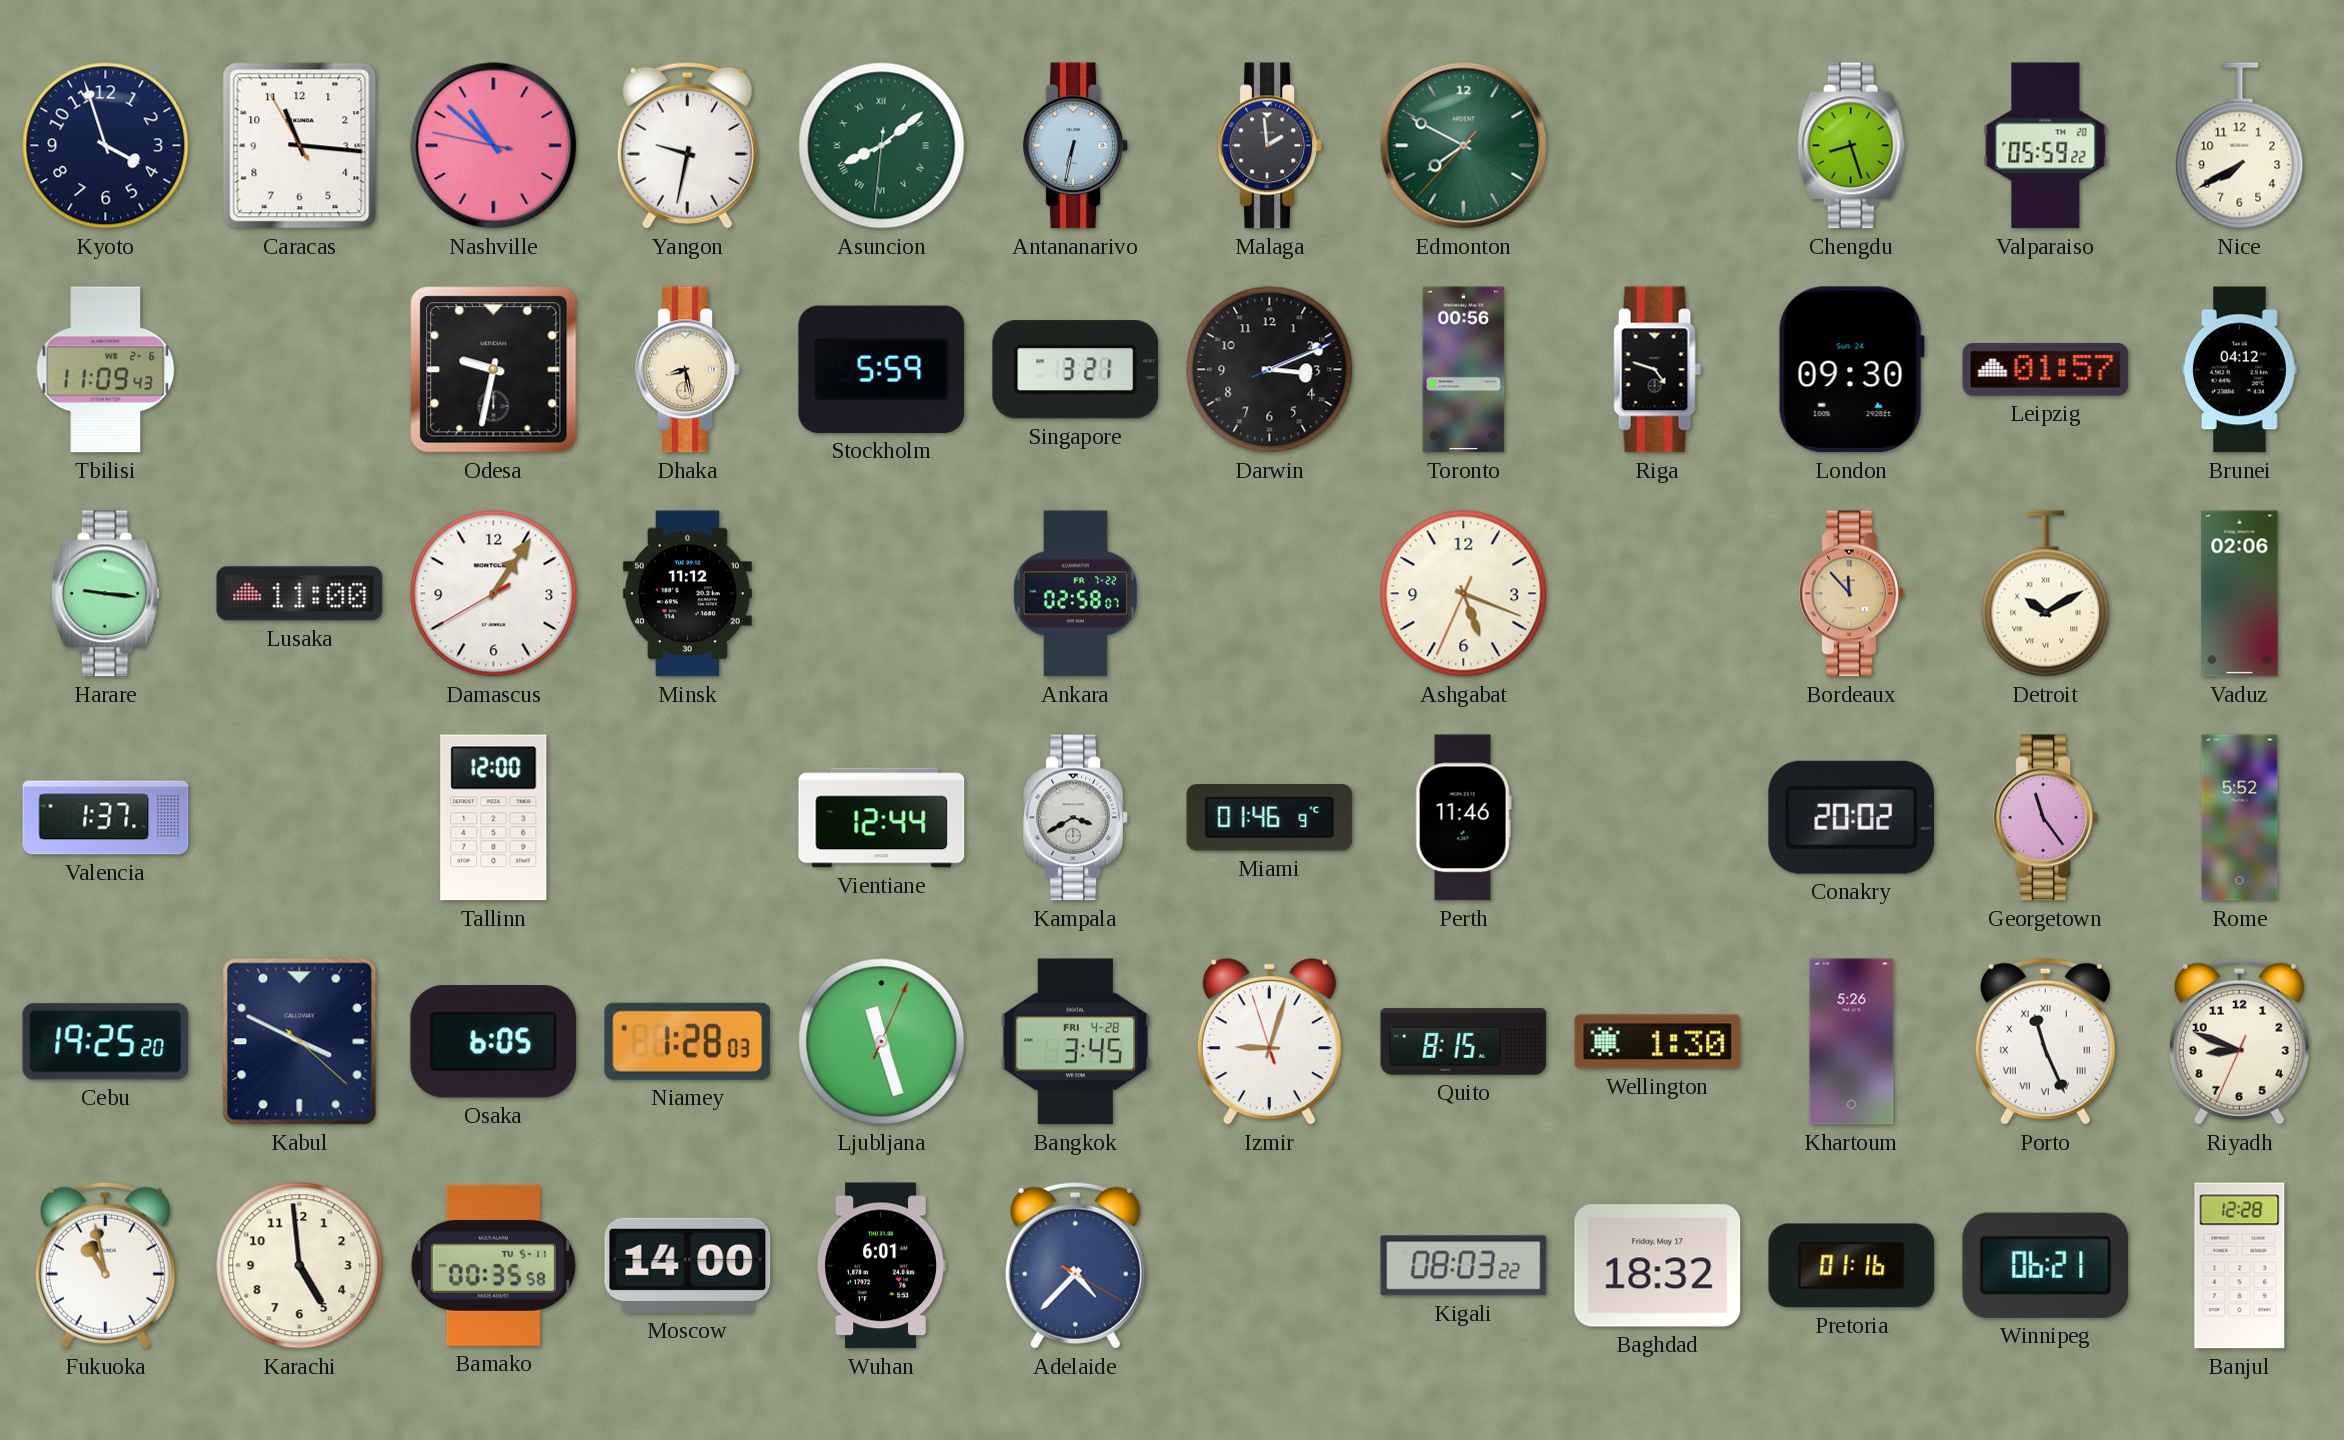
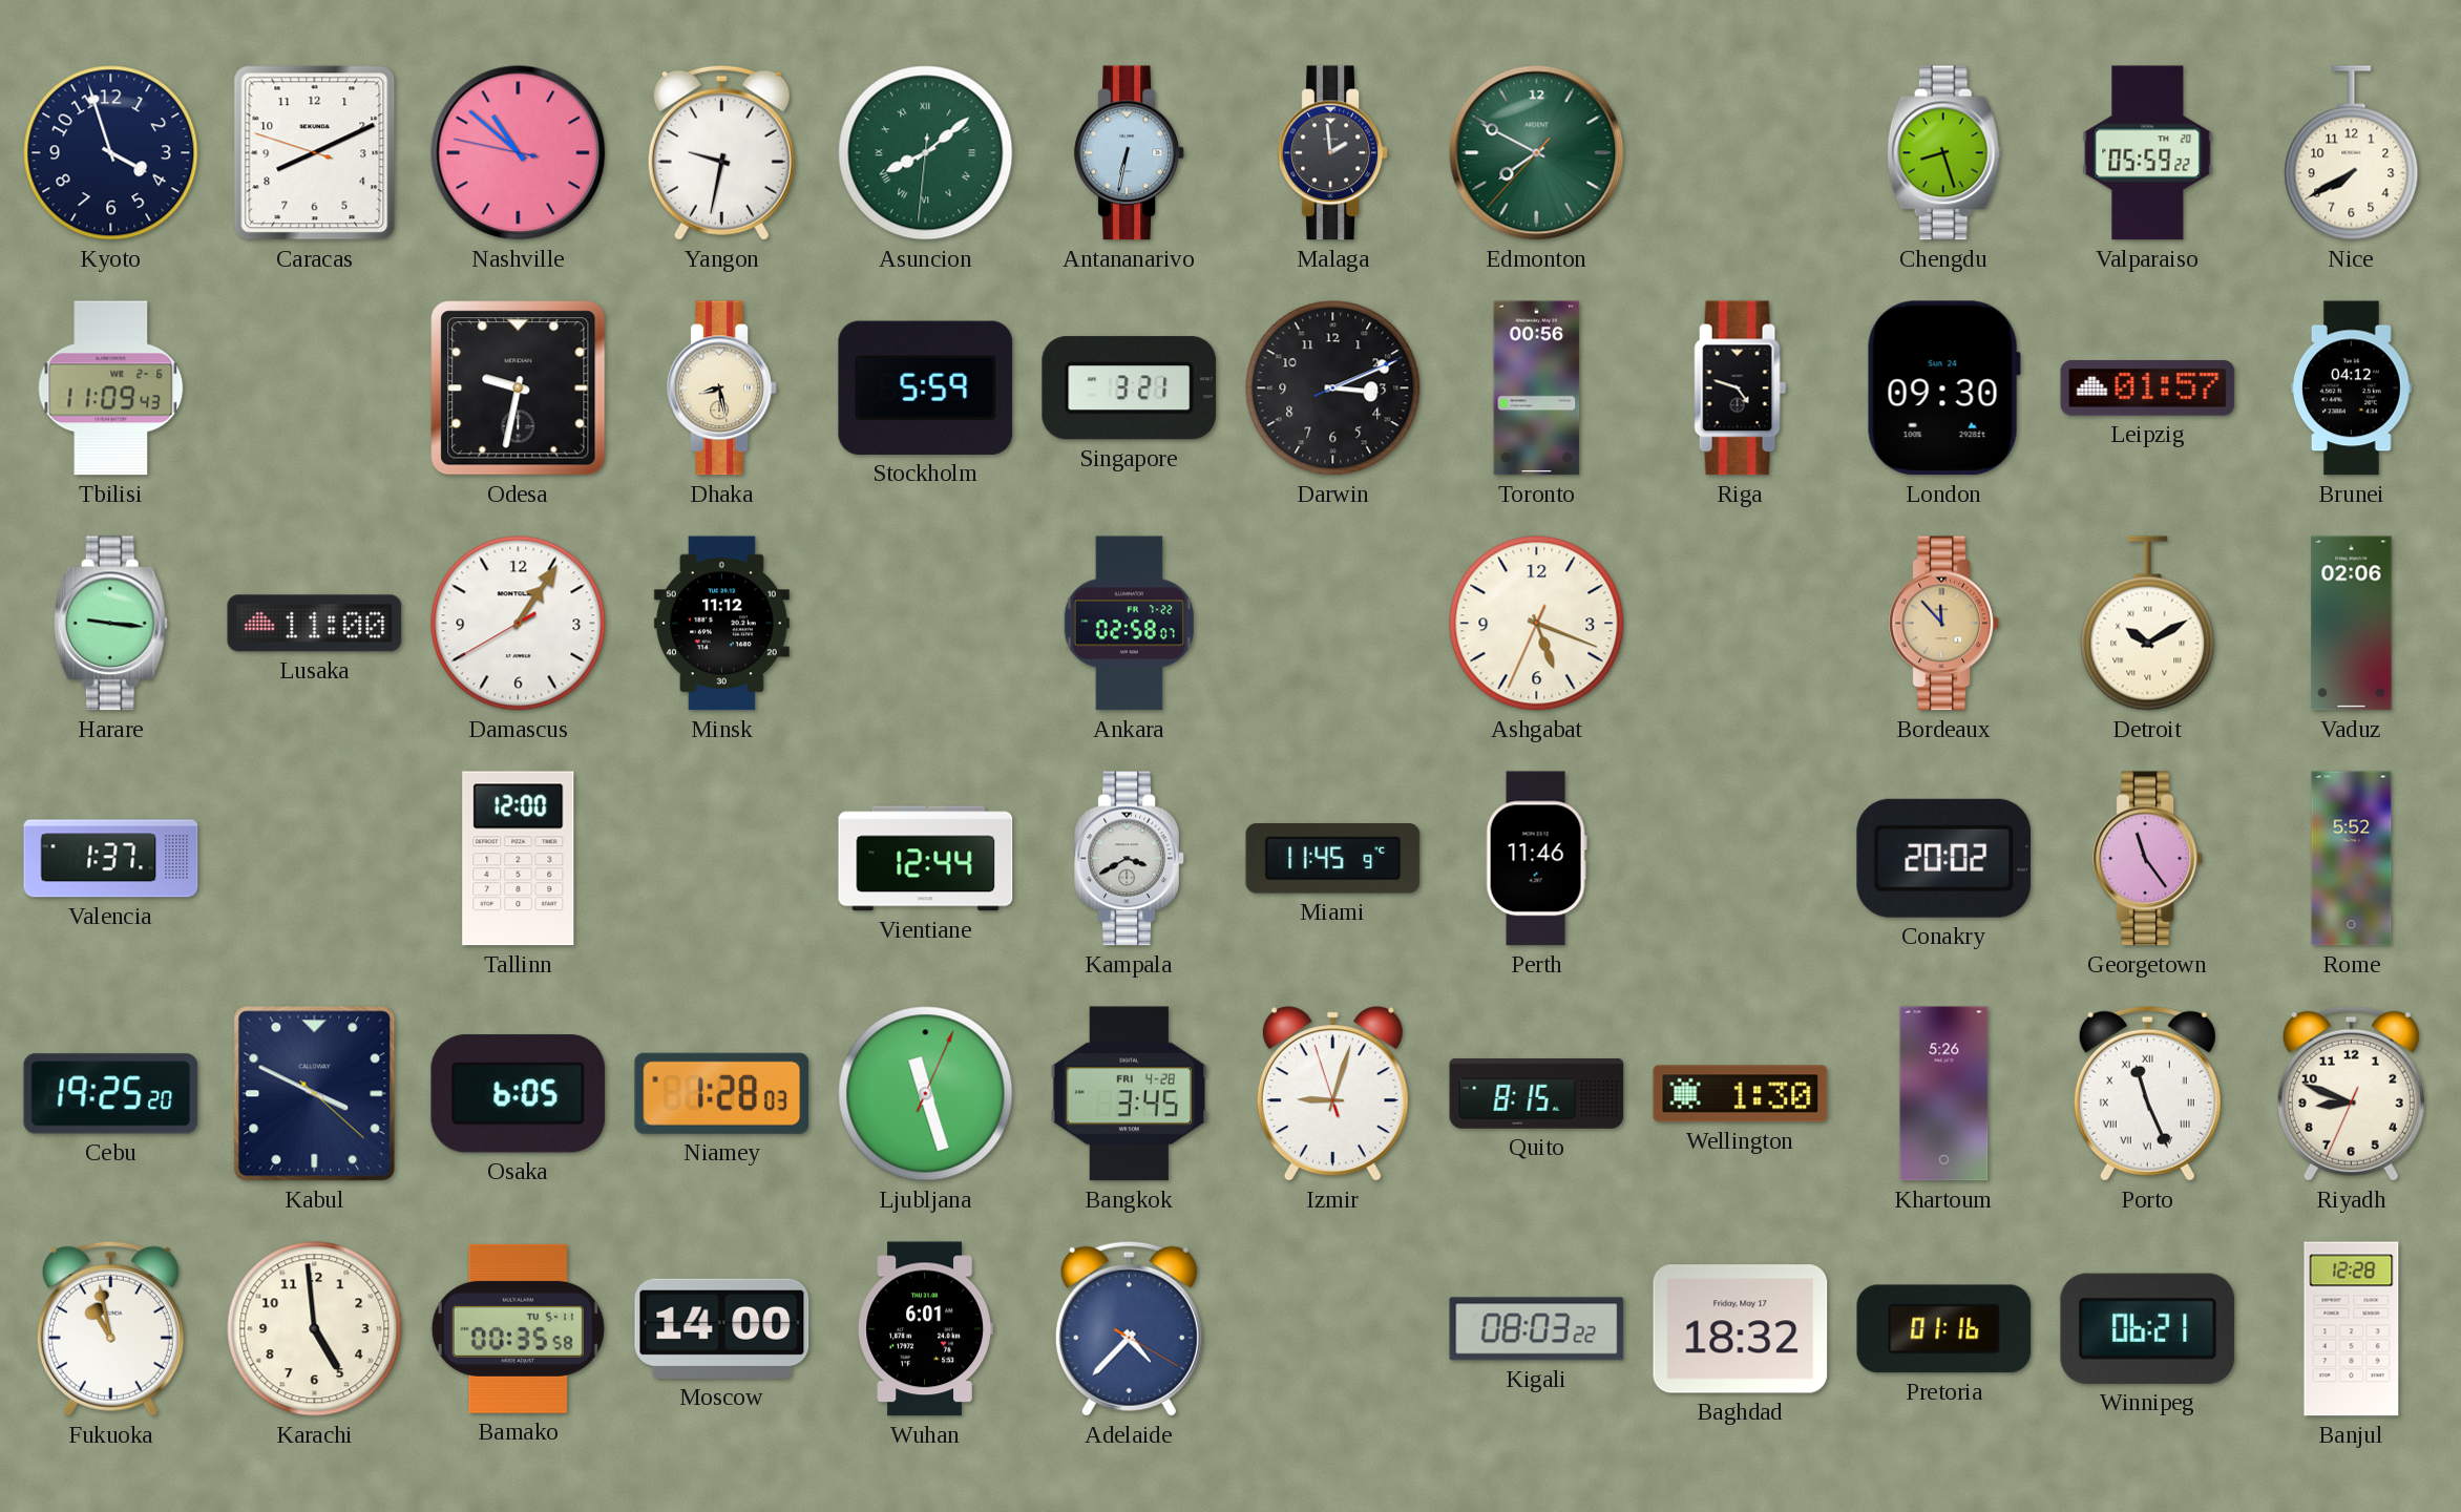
Caracas: 11:15 -> 8:10
Miami: 01:46 -> 11:45
